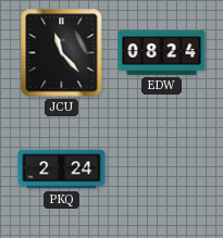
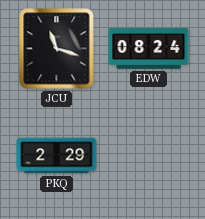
JCU: 11:23 -> 11:18
PKQ: 2:24 -> 2:29
